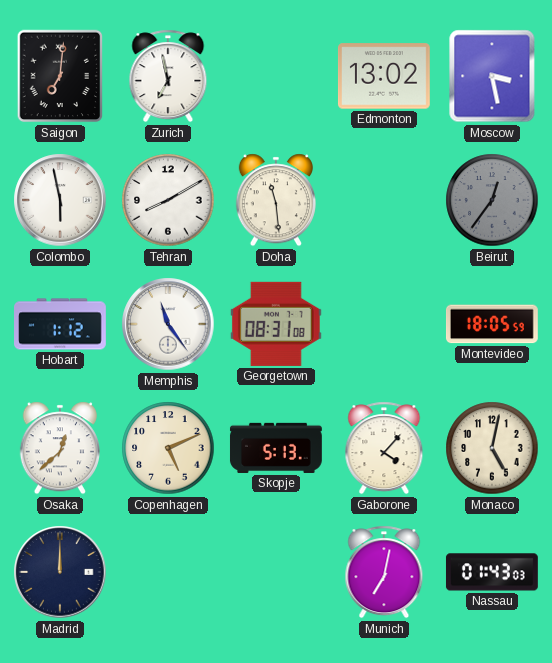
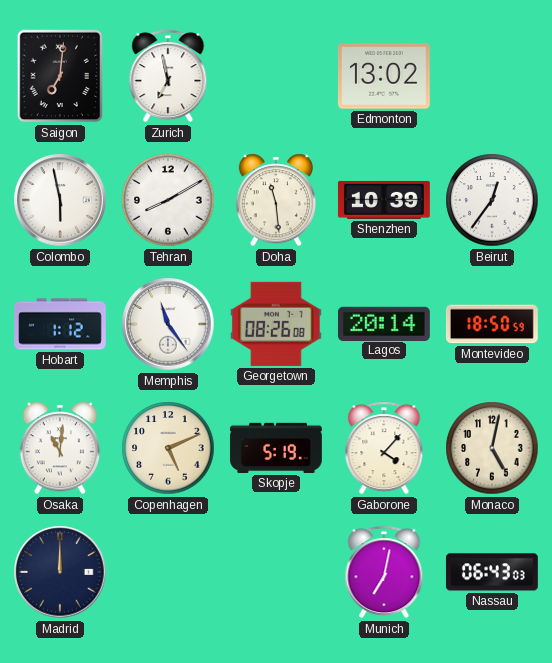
Moscow: 3:28 -> none
Shenzhen: none -> 10:39
Beirut dial: grey -> white
Georgetown: 08:31 -> 08:26
Lagos: none -> 20:14
Montevideo: 18:05 -> 18:50
Osaka: 12:38 -> 11:01
Skopje: 5:13 -> 5:19
Nassau: 01:43 -> 06:43
